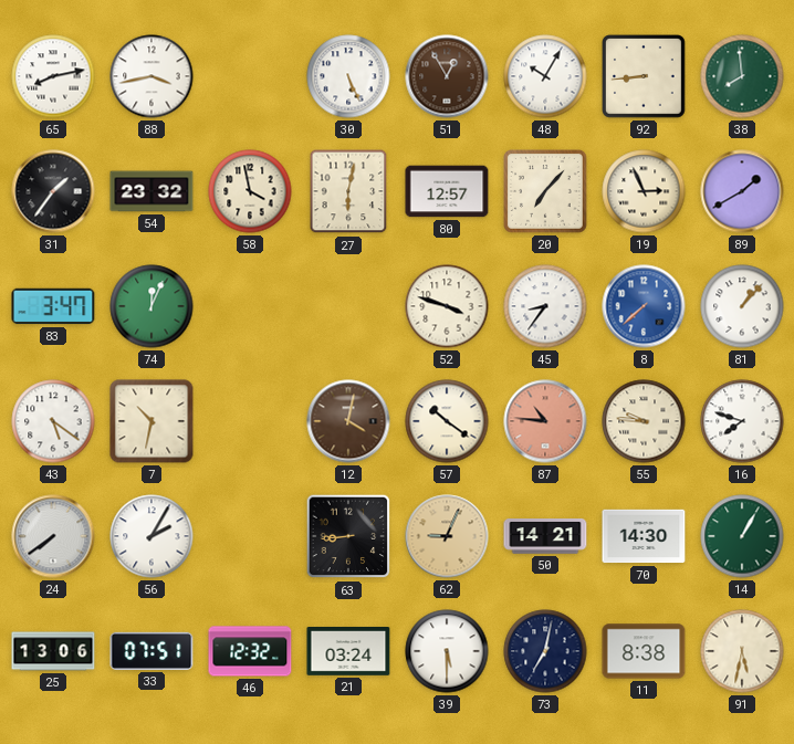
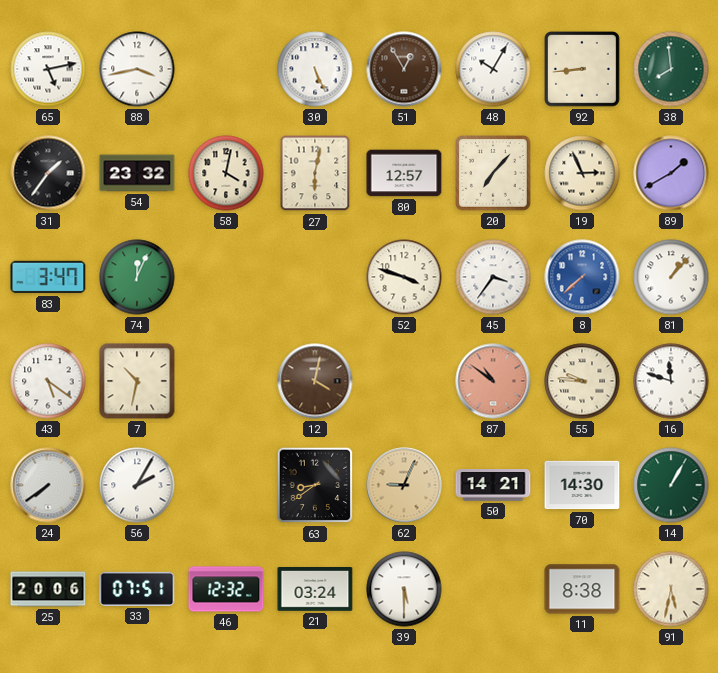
65: 8:13 -> 5:13
58: 3:58 -> 4:02
45: 8:36 -> 3:36
57: 10:21 -> none
87: 10:46 -> 10:51
16: 7:48 -> 11:48
63: 8:44 -> 8:39
25: 13:06 -> 20:06
73: 7:02 -> none
